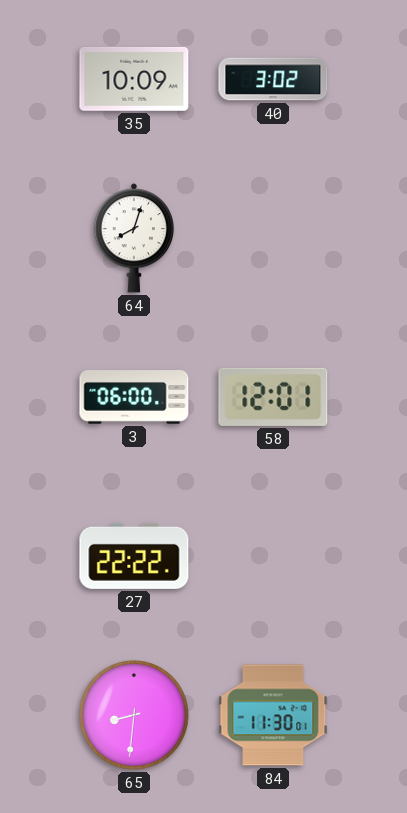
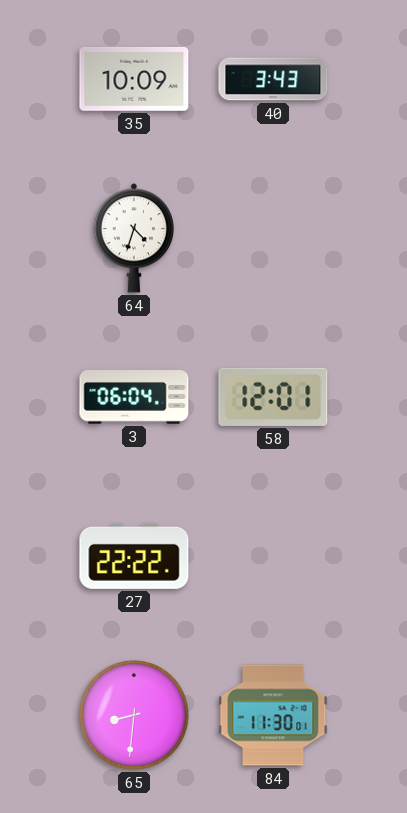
40: 3:02 -> 3:43
64: 8:03 -> 4:33
3: 06:00 -> 06:04
